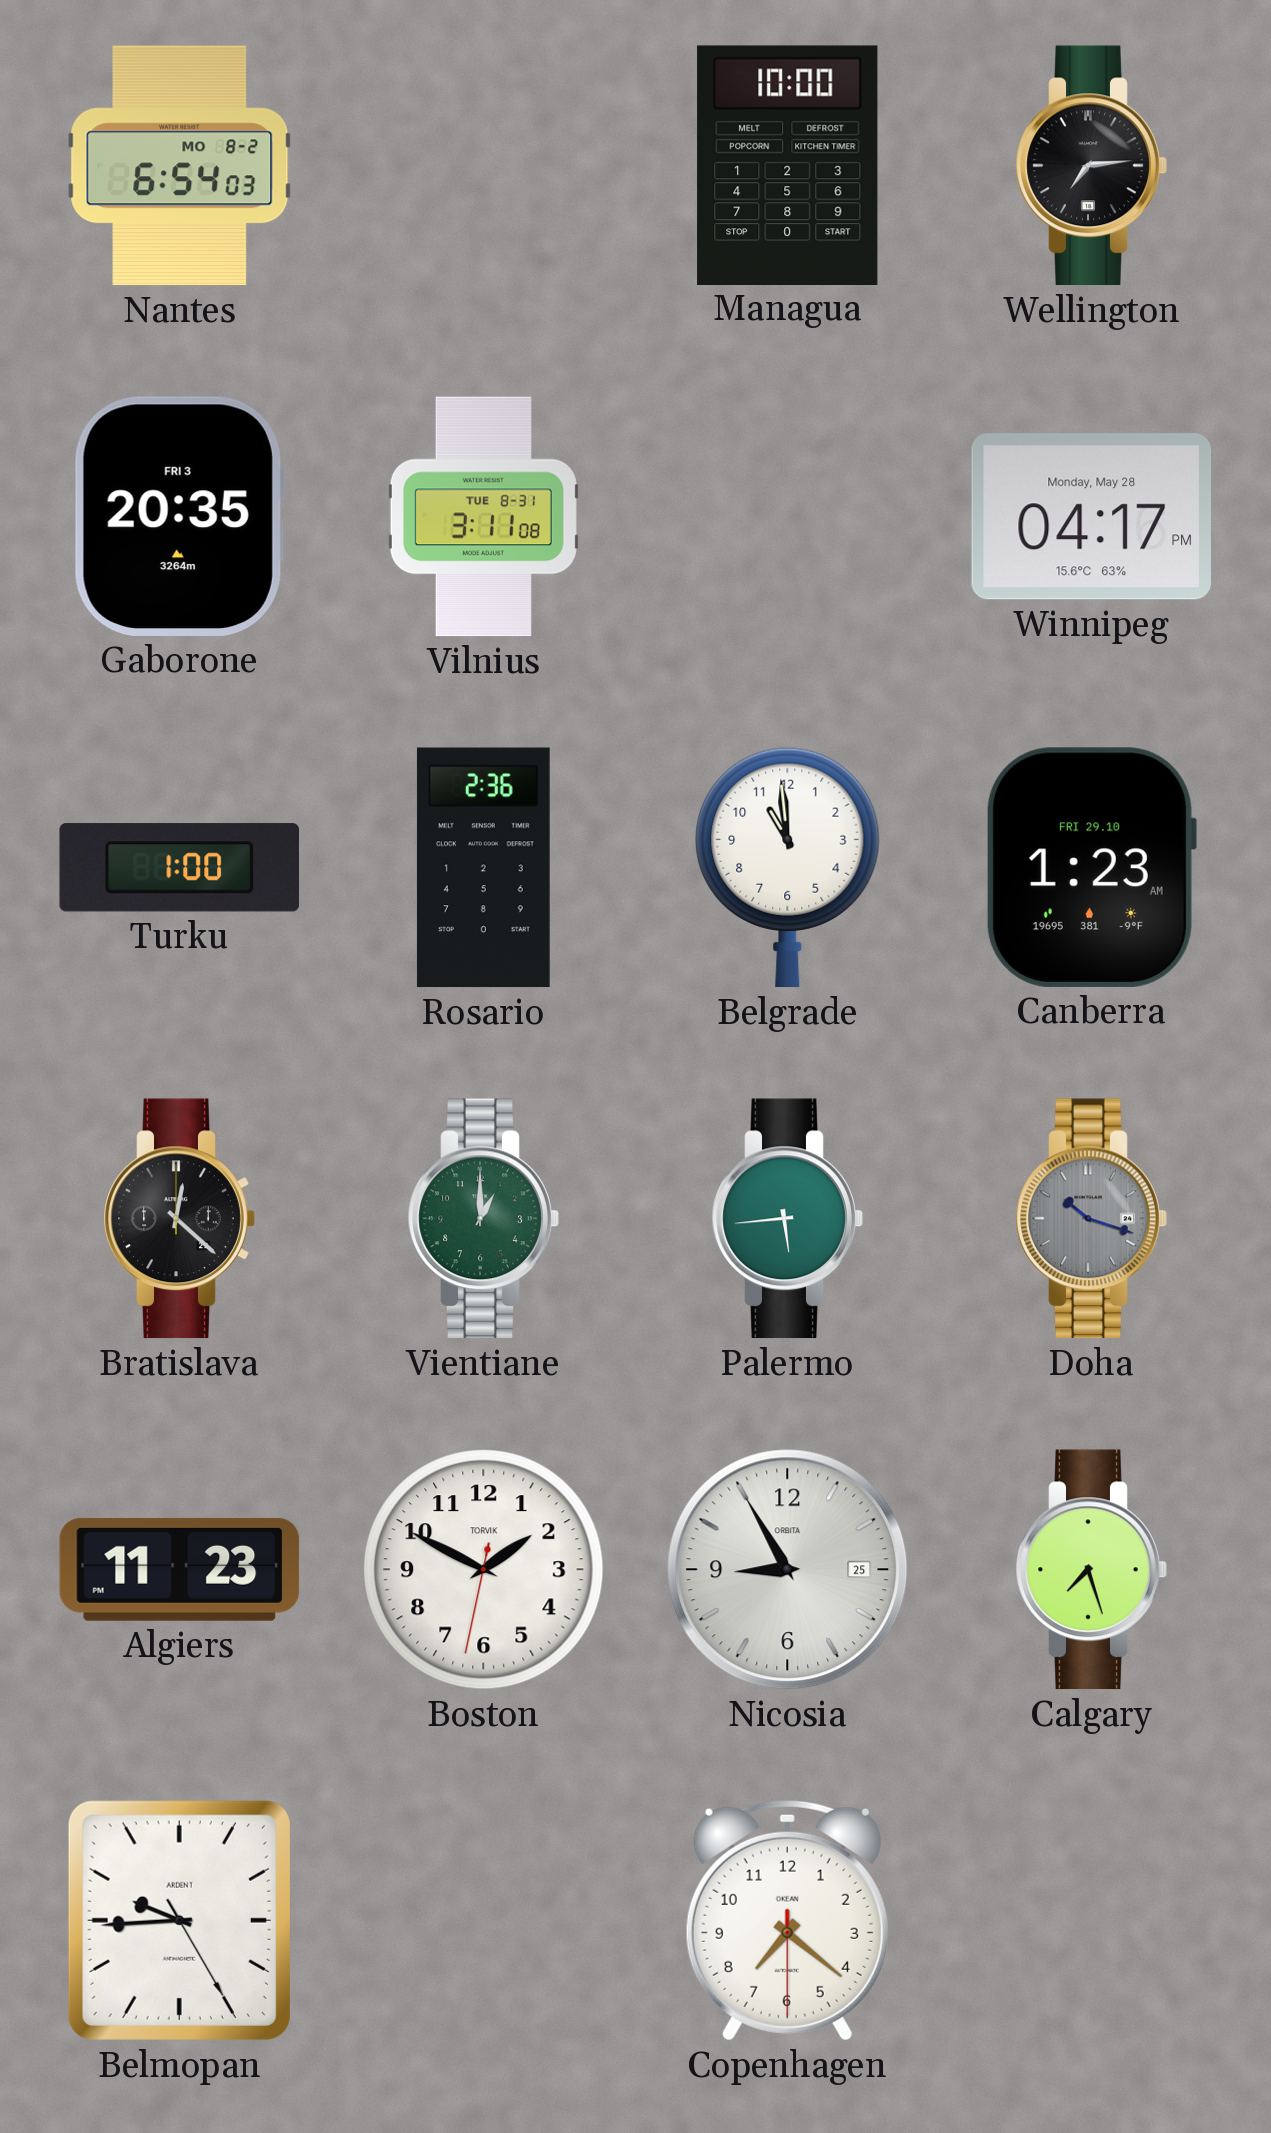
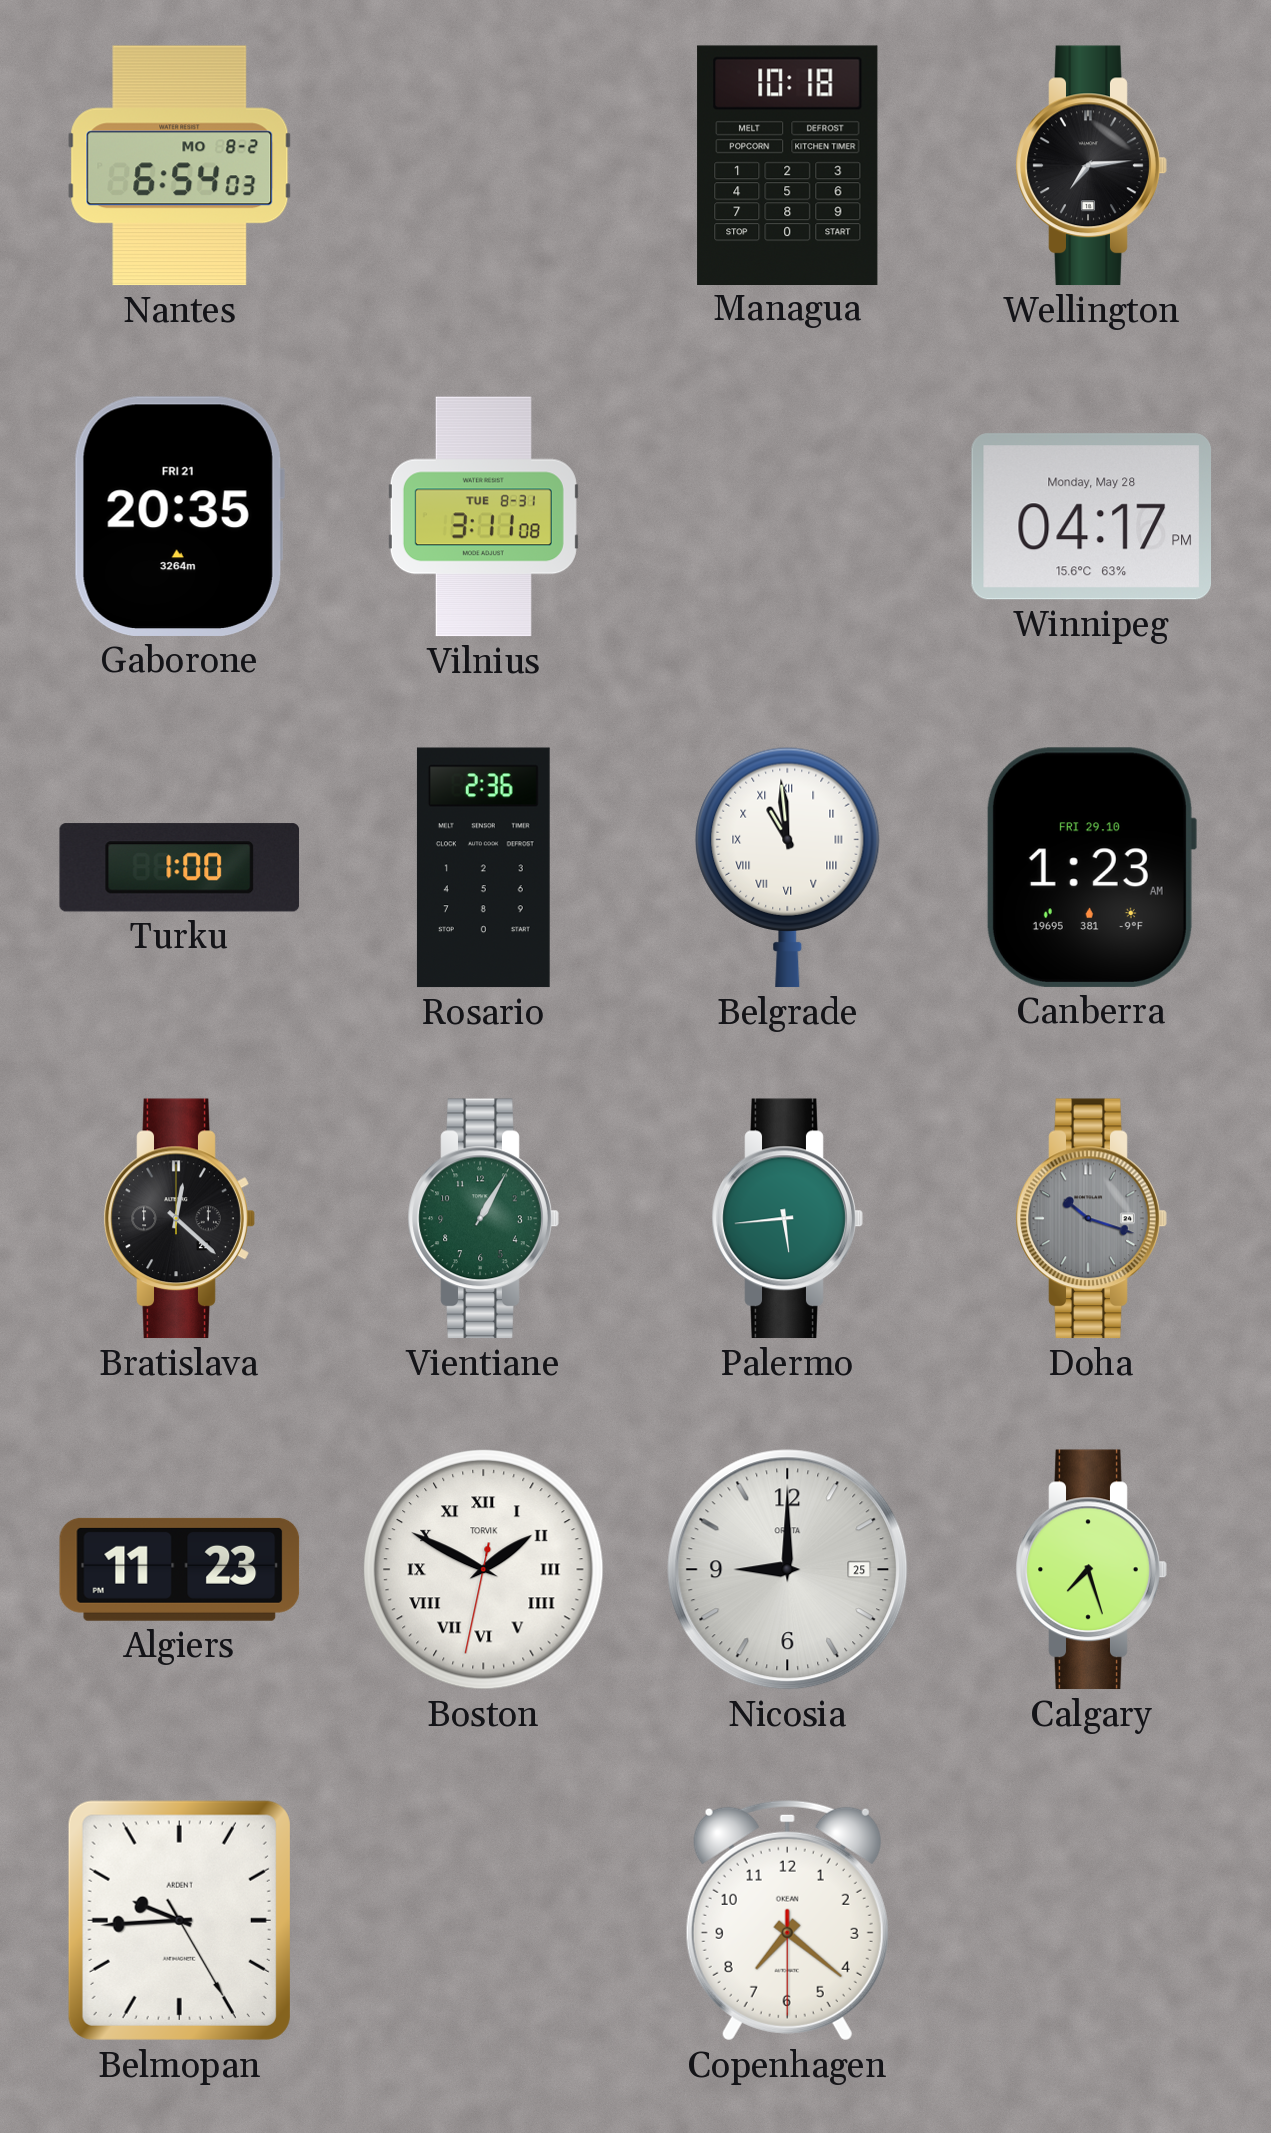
Managua: 10:00 -> 10:18
Gaborone date: FRI 3 -> FRI 21
Belgrade numerals: Arabic -> Roman
Vientiane: 1:00 -> 1:05
Boston numerals: Arabic -> Roman
Nicosia: 8:55 -> 9:00
